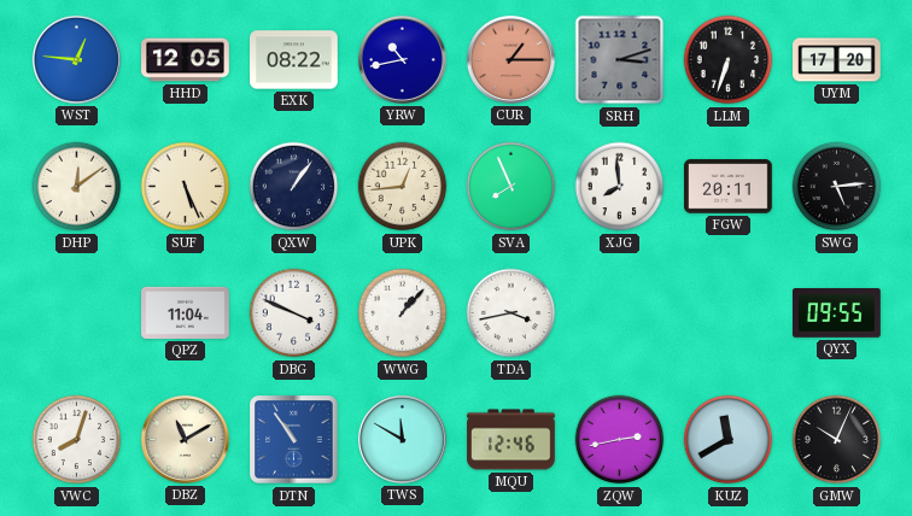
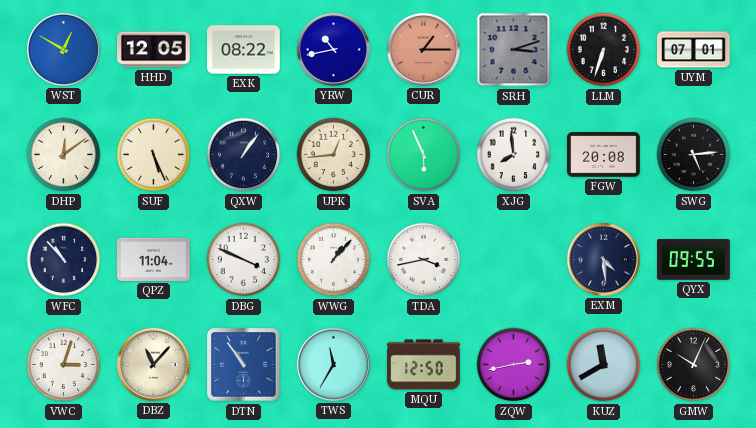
WST: 12:46 -> 12:50
UYM: 17:20 -> 07:01
SVA: 7:56 -> 5:56
FGW: 20:11 -> 20:08
WFC: none -> 10:53
EXM: none -> 4:29
VWC: 8:03 -> 3:03
DBZ: 11:10 -> 11:07
TWS: 11:50 -> 11:35
MQU: 12:46 -> 12:50
